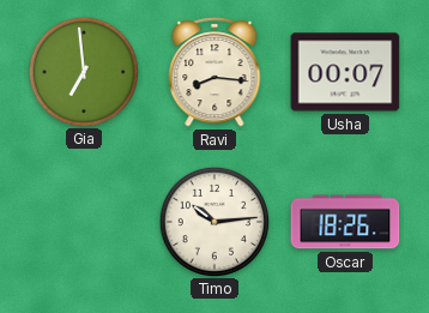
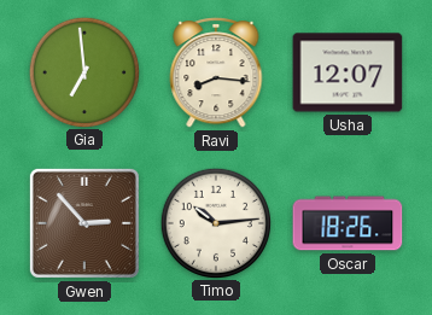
Usha: 00:07 -> 12:07
Gwen: none -> 2:53
